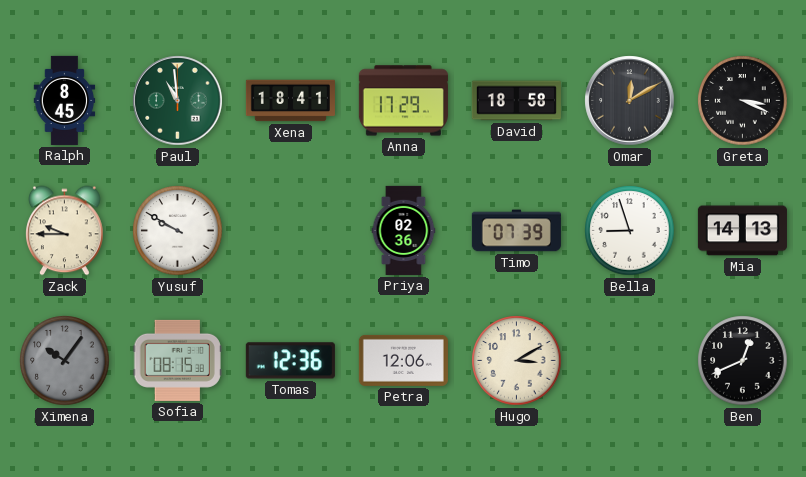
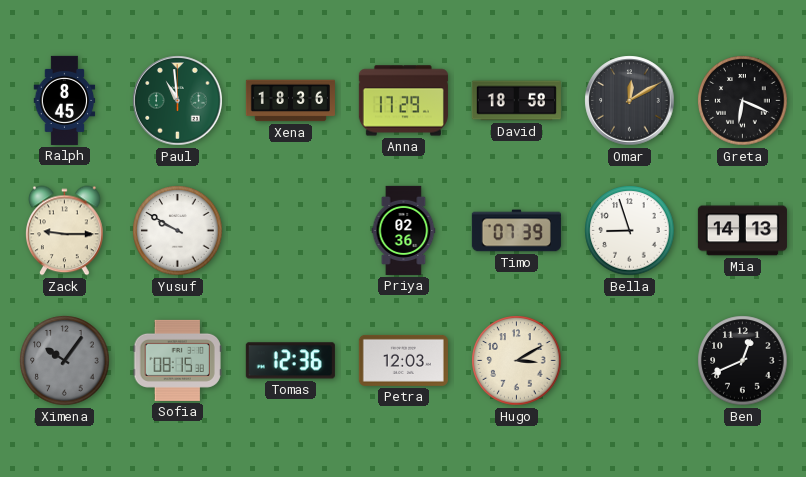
Xena: 18:41 -> 18:36
Greta: 3:19 -> 6:19
Zack: 9:45 -> 9:15
Petra: 12:06 -> 12:03
